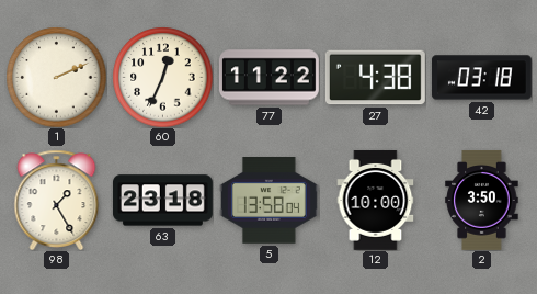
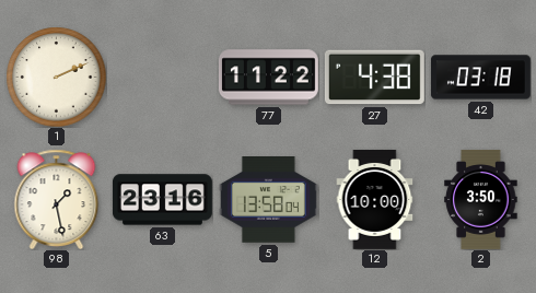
60: 12:34 -> none
98: 1:25 -> 1:28
63: 23:18 -> 23:16
